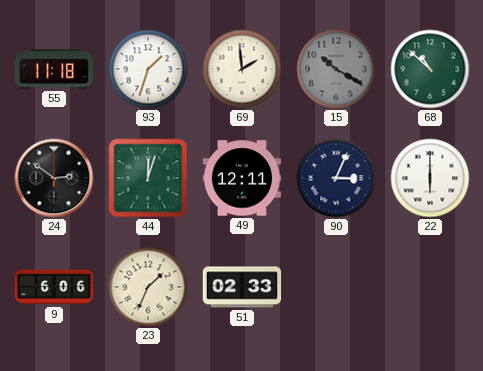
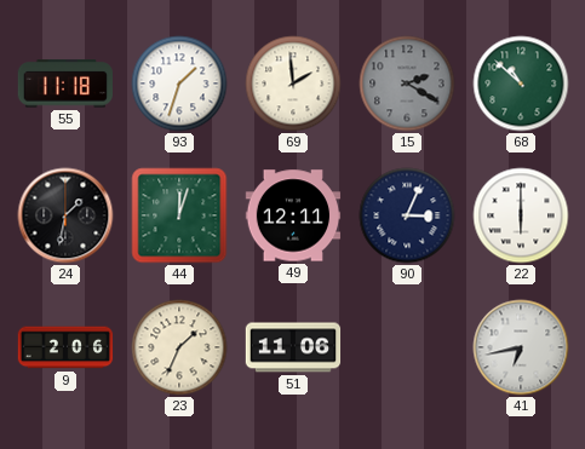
15: 10:20 -> 2:20
24: 2:51 -> 1:32
9: 6:06 -> 2:06
51: 02:33 -> 11:06
41: none -> 6:43
